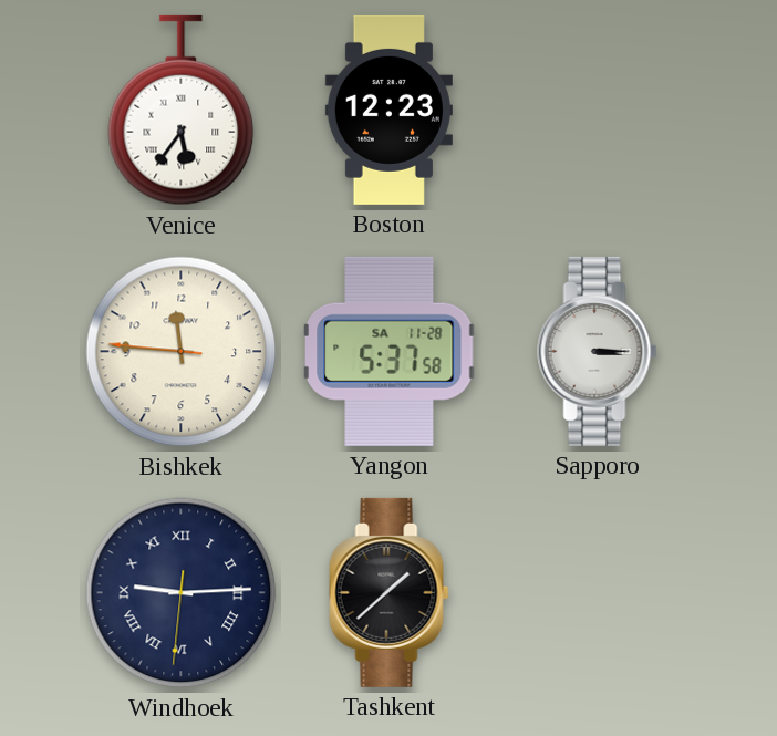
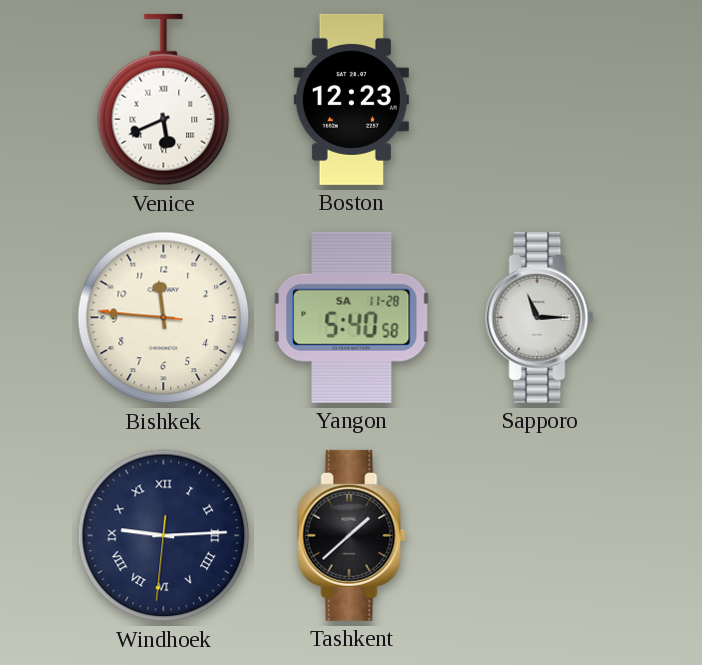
Venice: 5:36 -> 5:41
Yangon: 5:37 -> 5:40
Sapporo: 3:15 -> 11:15
